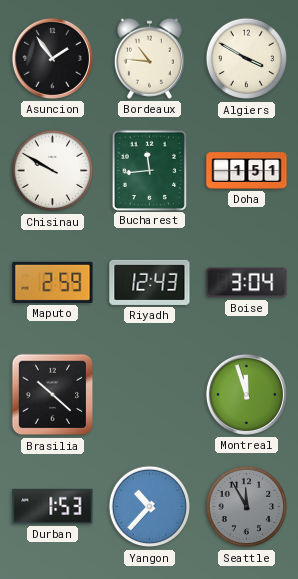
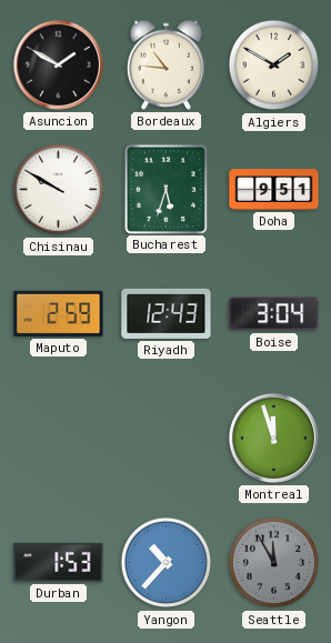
Asuncion: 1:54 -> 1:50
Algiers: 3:50 -> 1:50
Bucharest: 11:44 -> 5:33
Doha: 1:51 -> 9:51
Brasilia: 10:22 -> none
